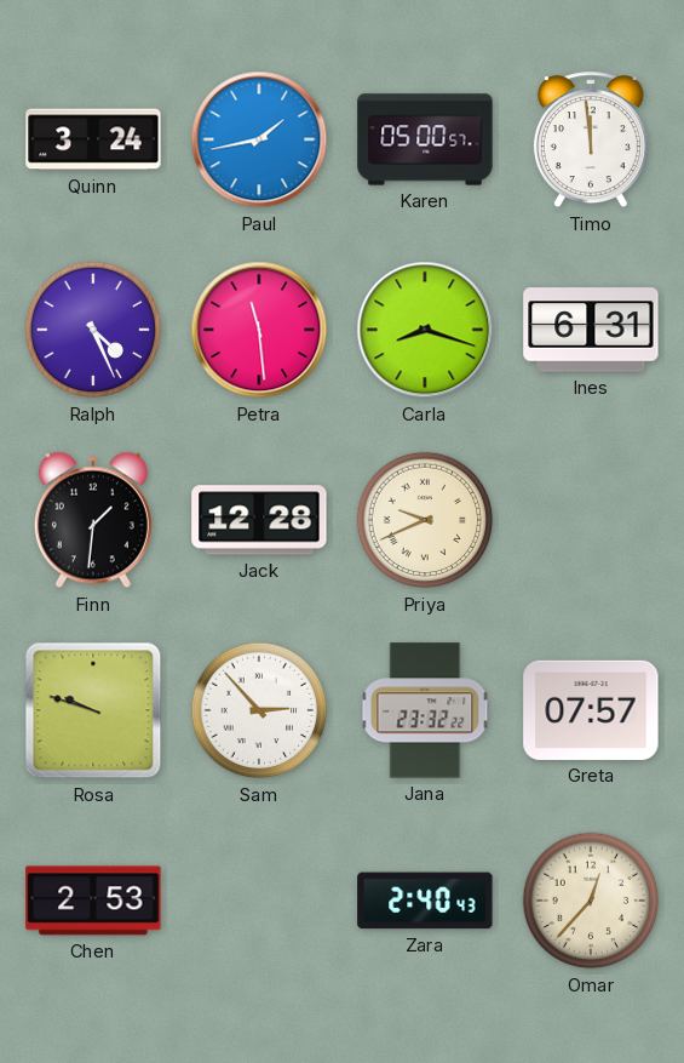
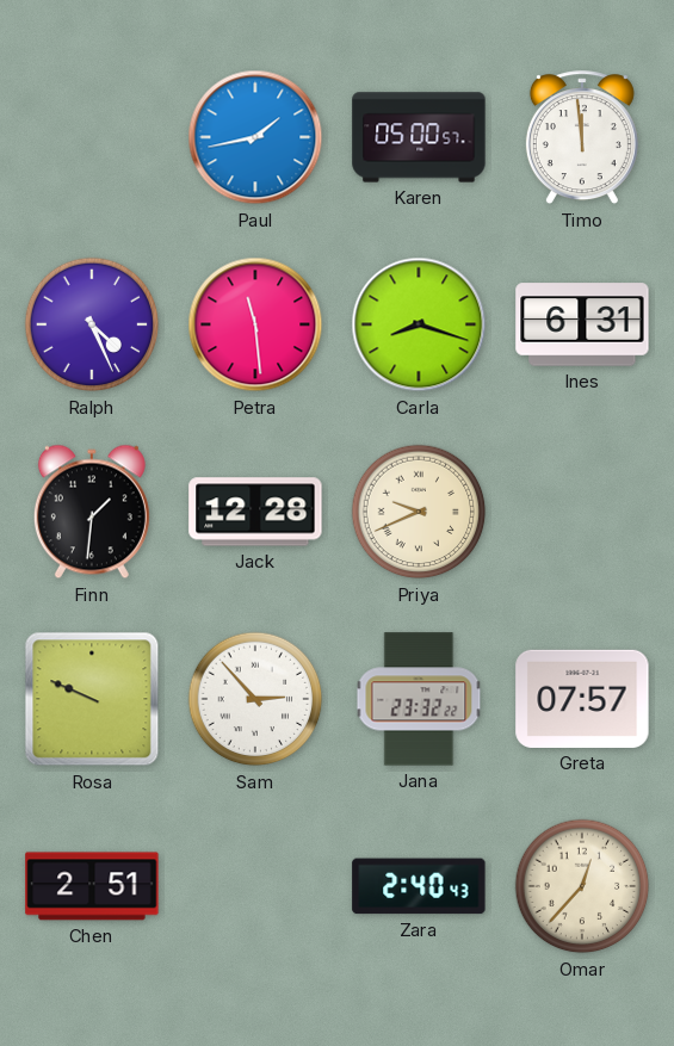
Quinn: 3:24 -> none
Rosa: 9:48 -> 9:49
Chen: 2:53 -> 2:51
